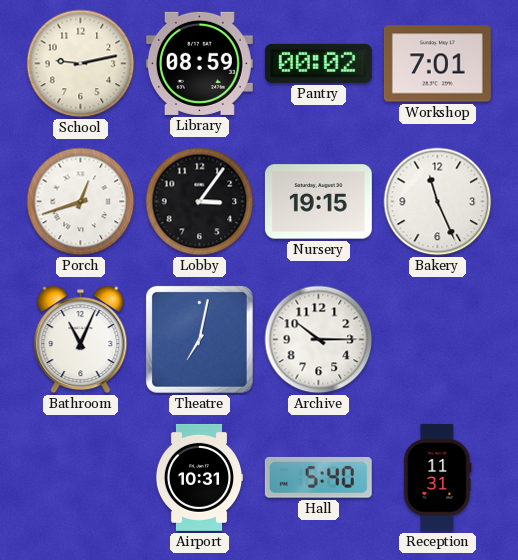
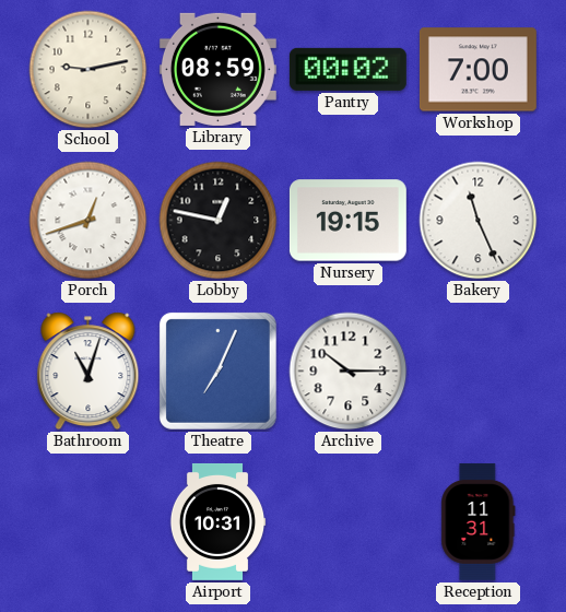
Workshop: 7:01 -> 7:00
Lobby: 3:06 -> 12:47
Bathroom: 11:04 -> 11:03
Theatre: 7:02 -> 7:04
Hall: 5:40 -> none
